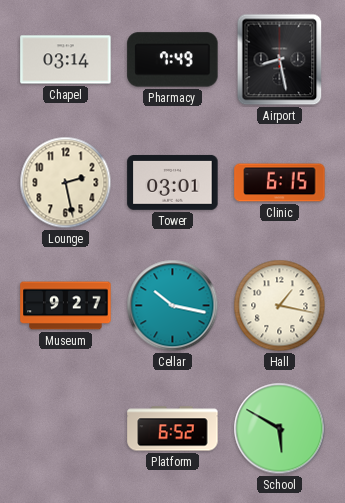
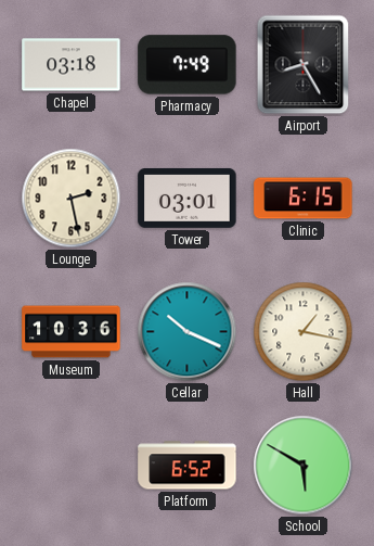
Chapel: 03:14 -> 03:18
Airport: 8:28 -> 8:25
Museum: 9:27 -> 10:36
Cellar: 10:17 -> 10:19
